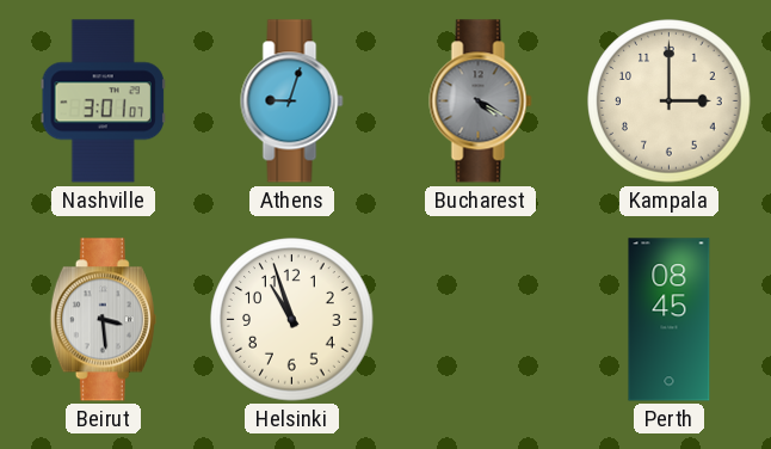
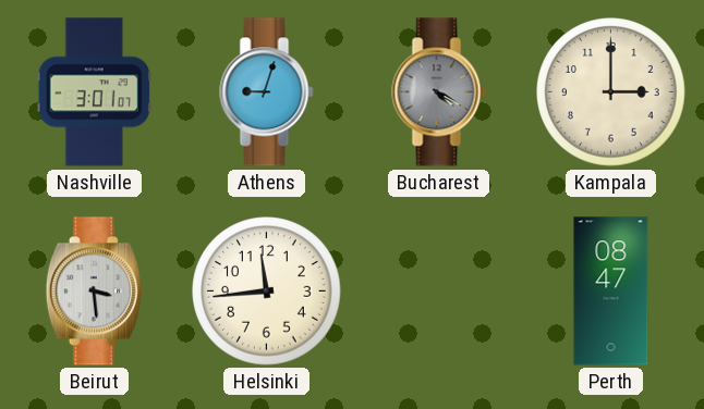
Helsinki: 10:57 -> 11:44
Perth: 08:45 -> 08:47
